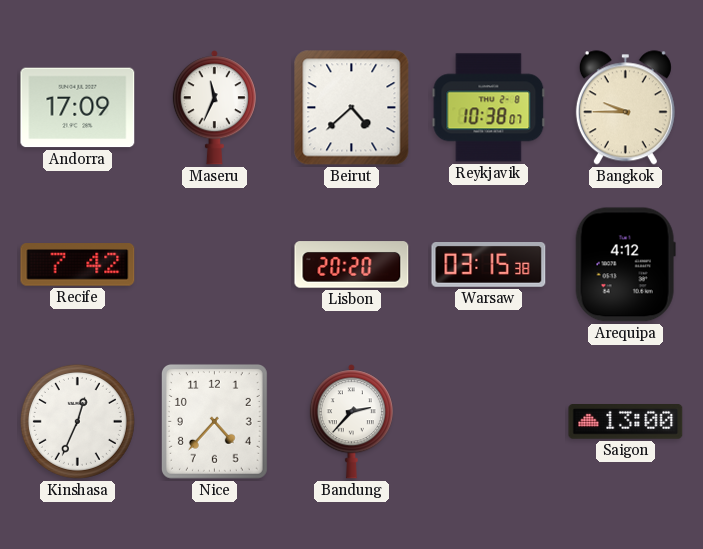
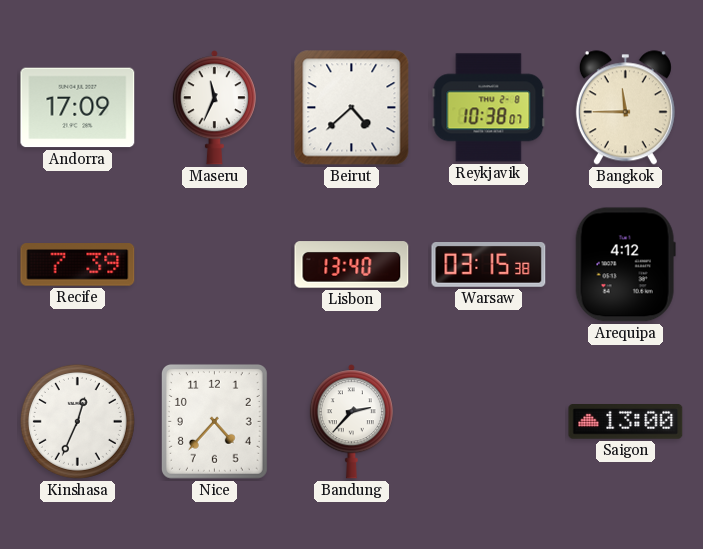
Bangkok: 9:45 -> 11:45
Recife: 7:42 -> 7:39
Lisbon: 20:20 -> 13:40
